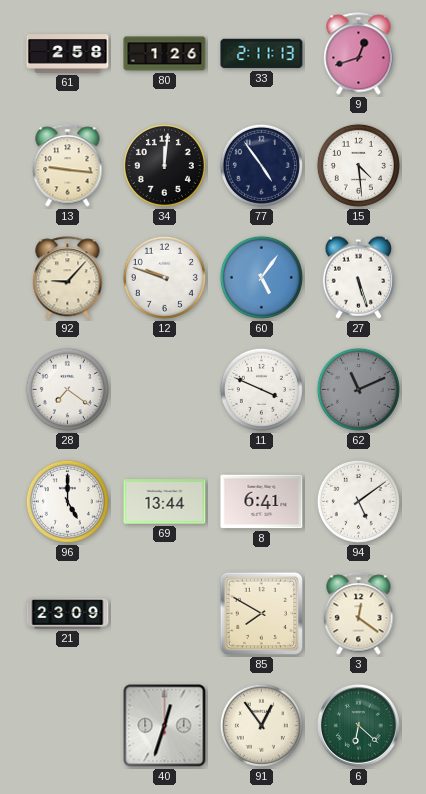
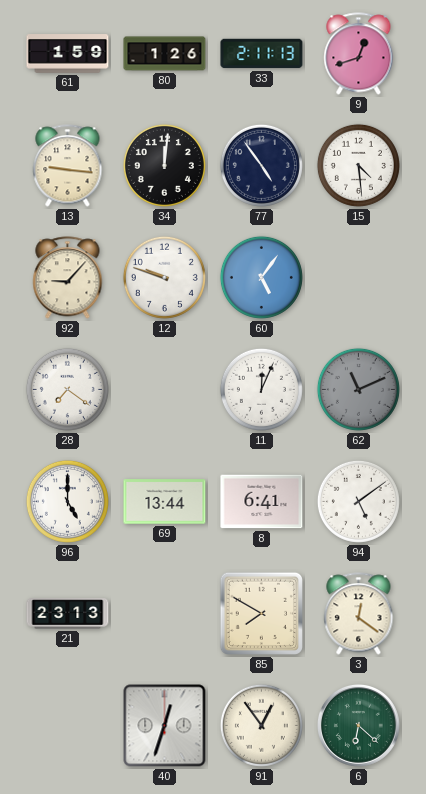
61: 2:58 -> 1:59
27: 5:27 -> none
11: 3:49 -> 12:04
21: 23:09 -> 23:13
